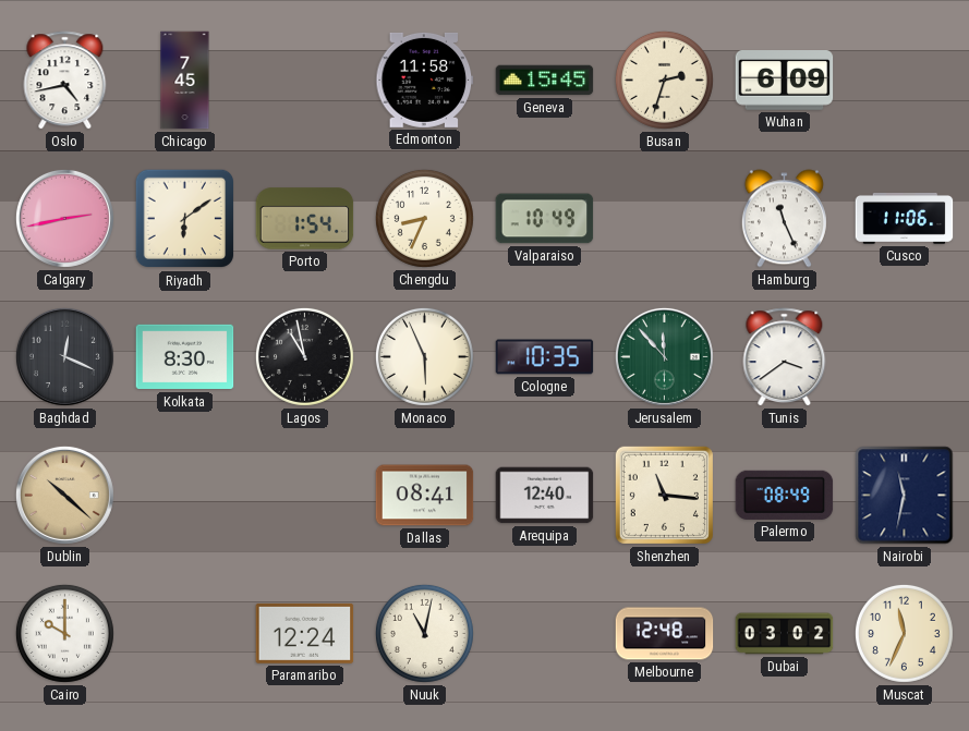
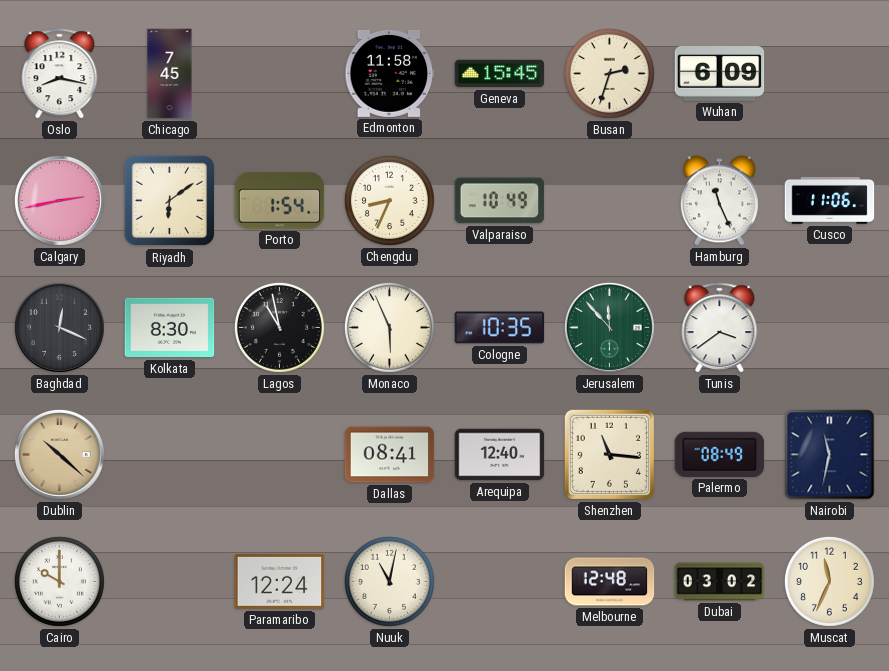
Oslo: 4:43 -> 8:17
